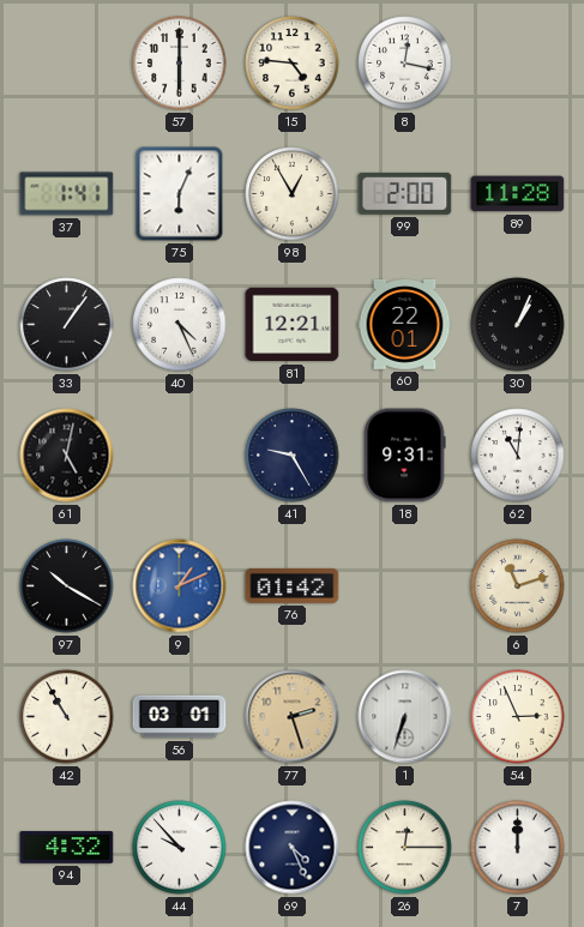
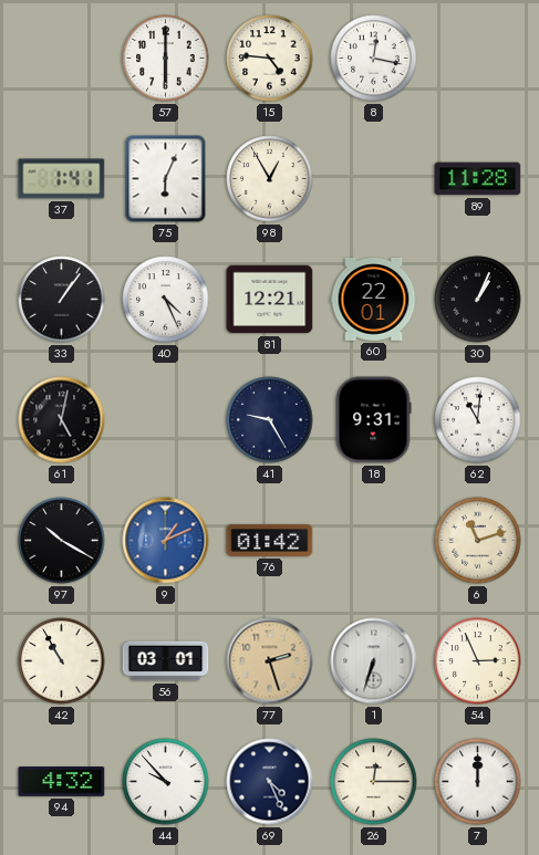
99: 2:00 -> none
